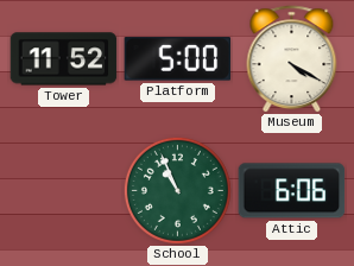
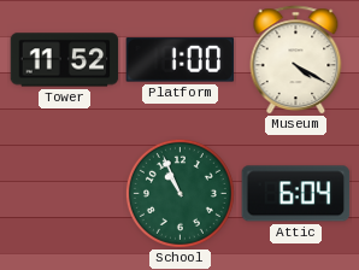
Platform: 5:00 -> 1:00
Attic: 6:06 -> 6:04
